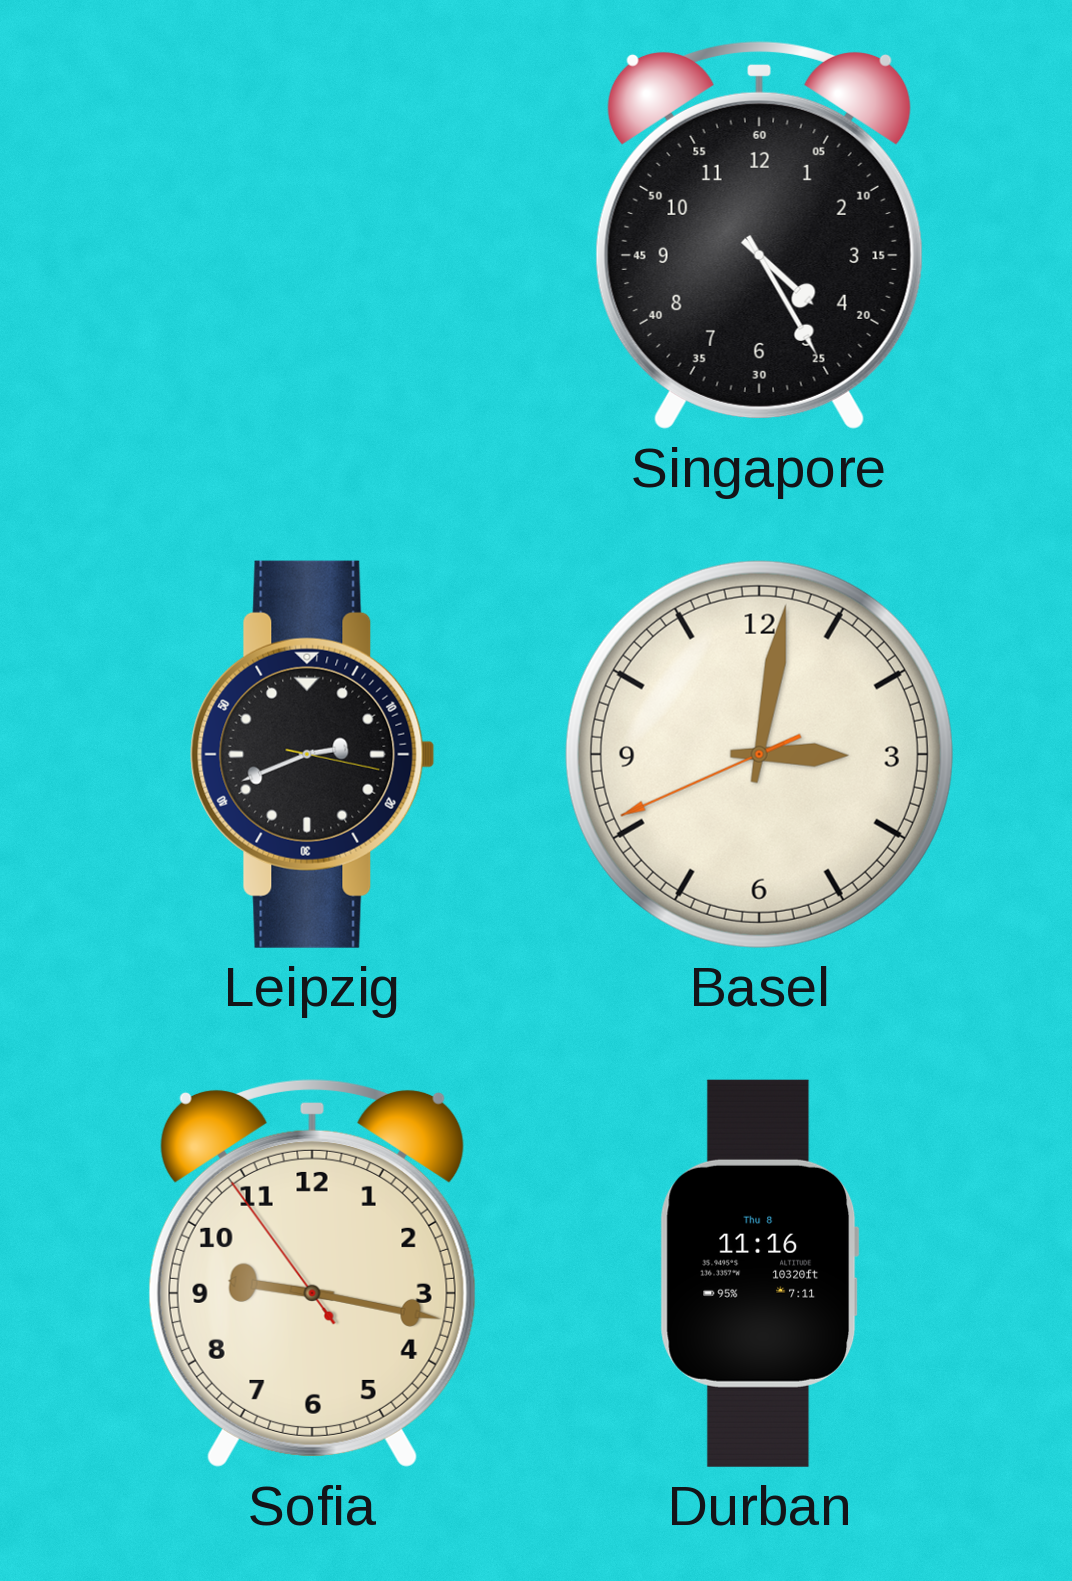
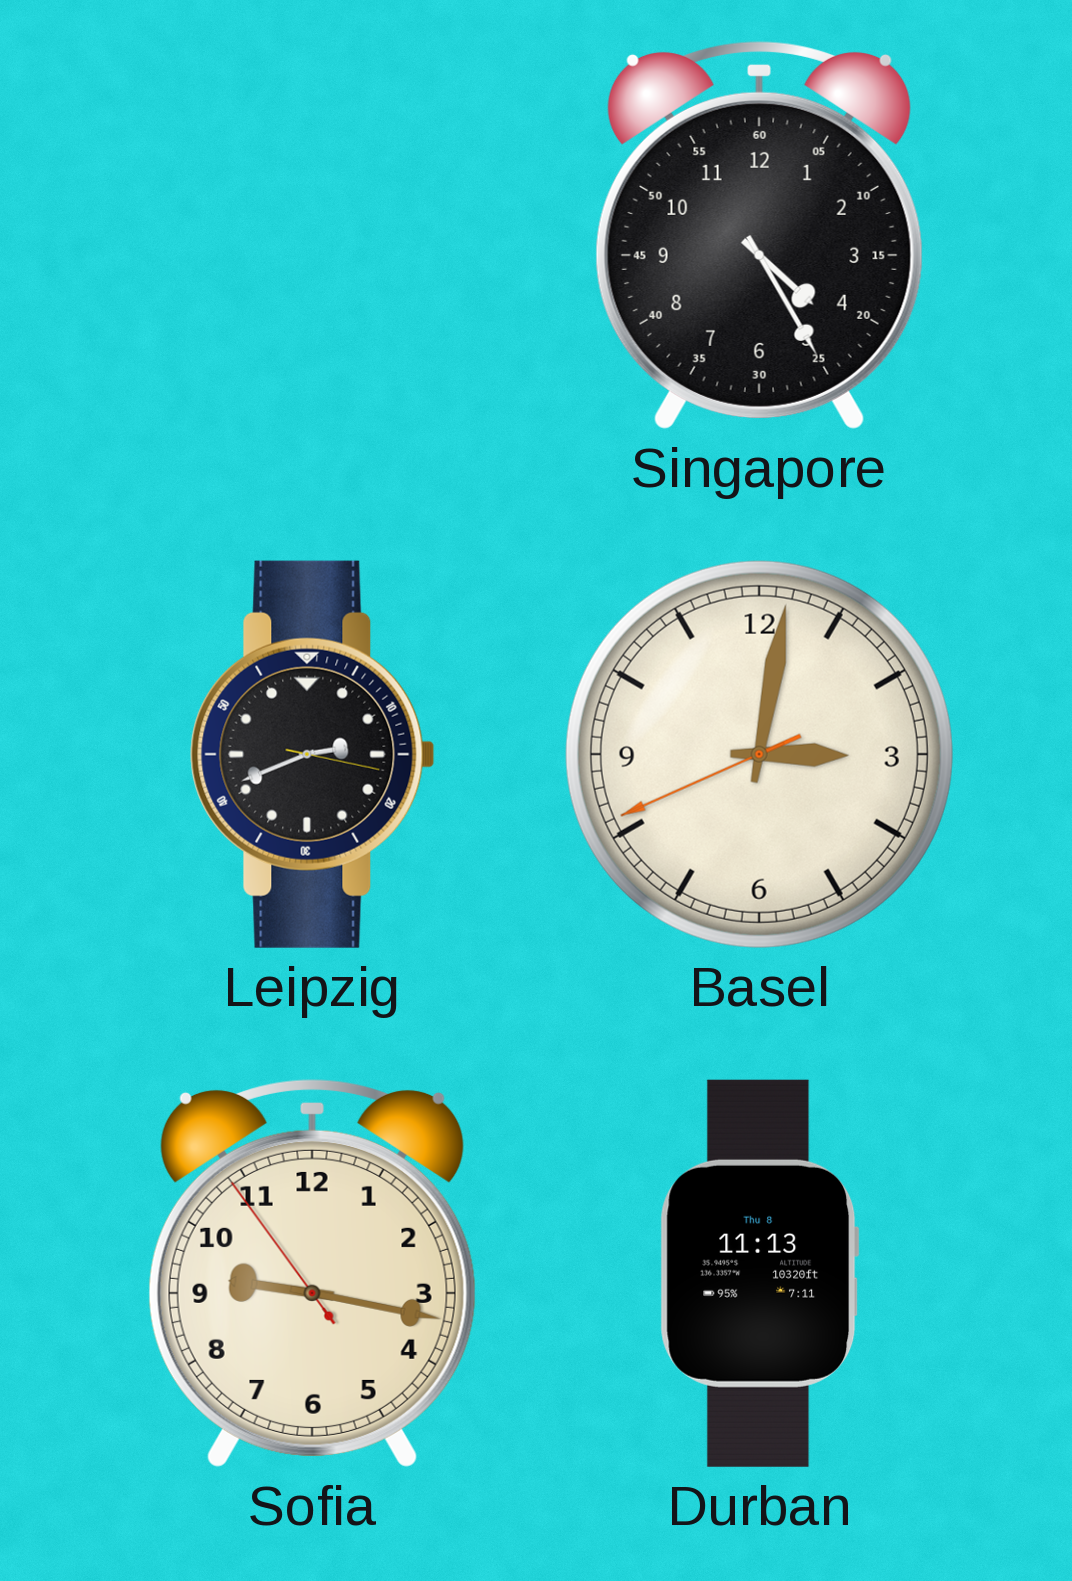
Durban: 11:16 -> 11:13
